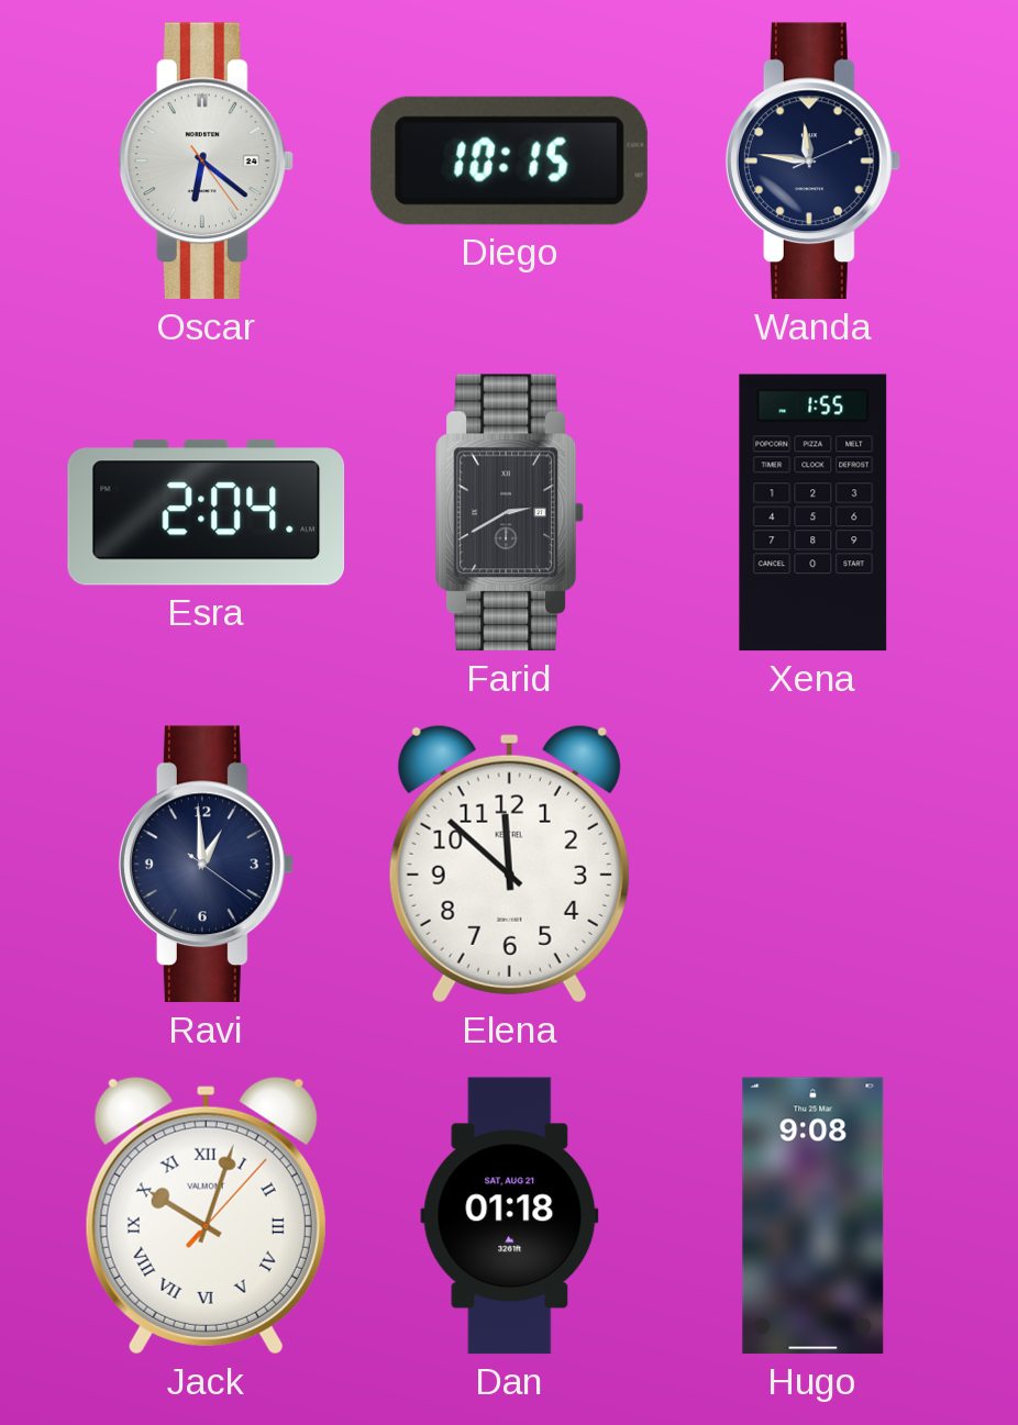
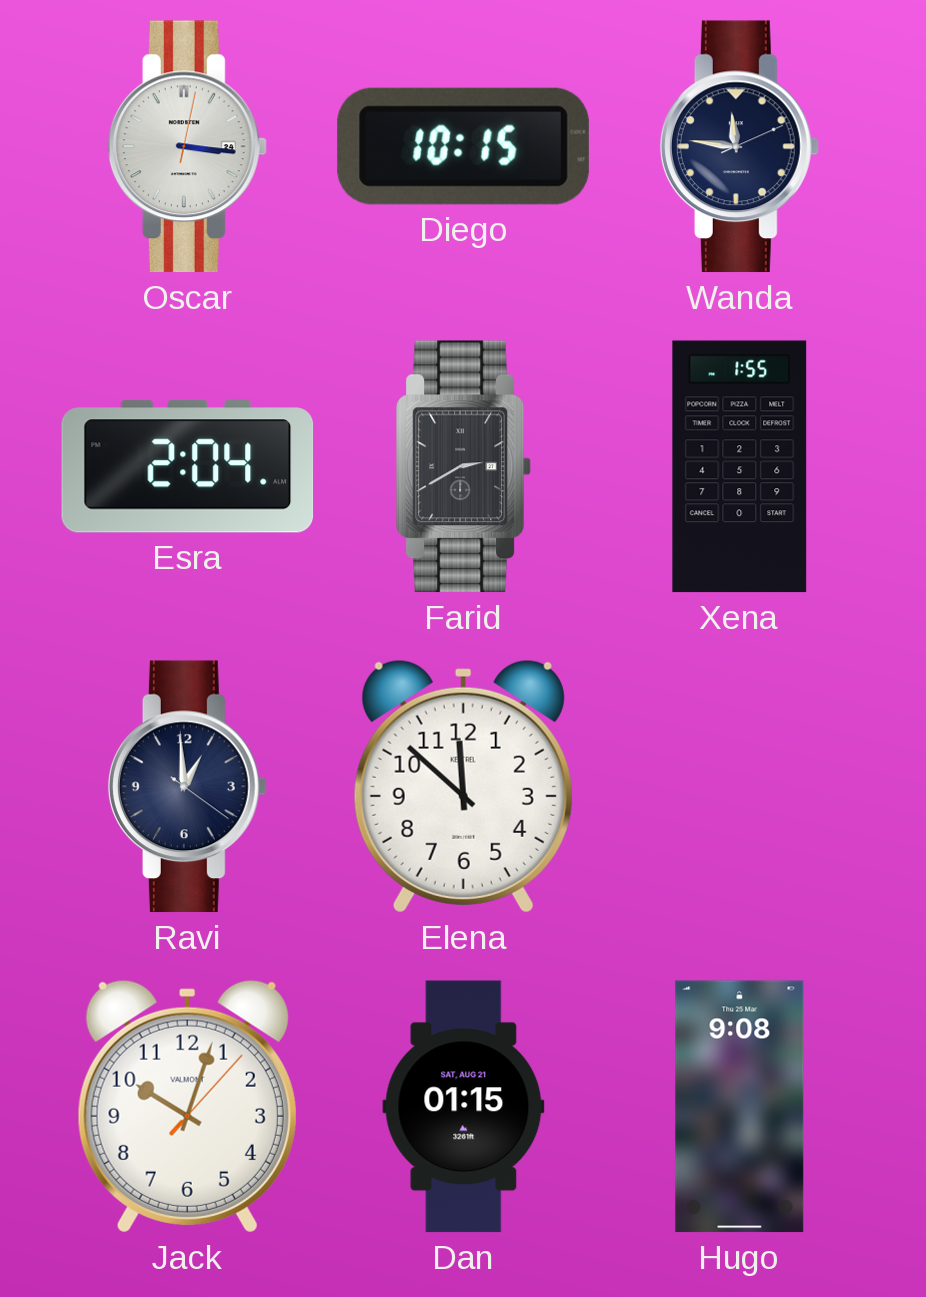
Oscar: 6:21 -> 3:16
Jack numerals: Roman -> Arabic
Dan: 01:18 -> 01:15
